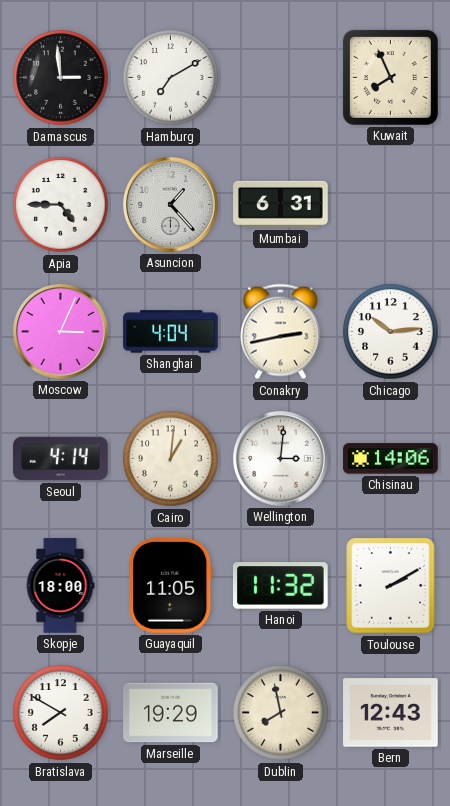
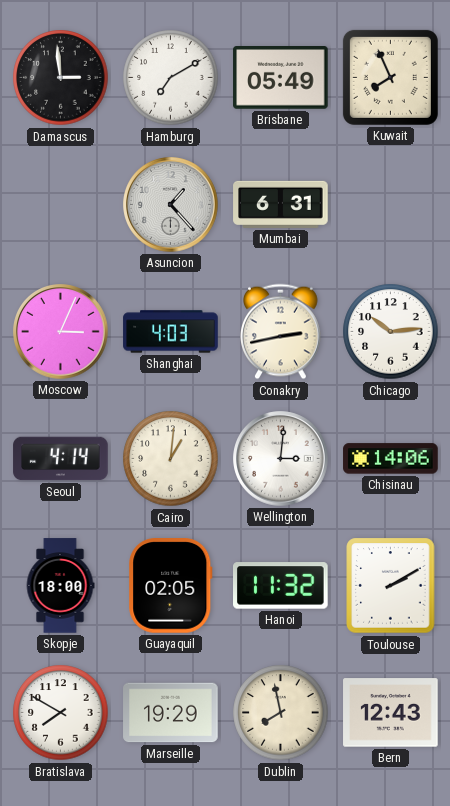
Brisbane: none -> 05:49
Apia: 4:45 -> none
Shanghai: 4:04 -> 4:03
Guayaquil: 11:05 -> 02:05
